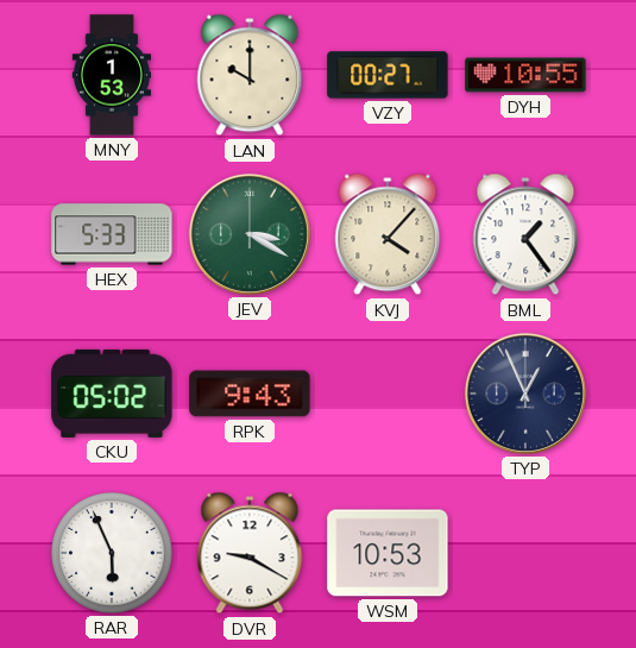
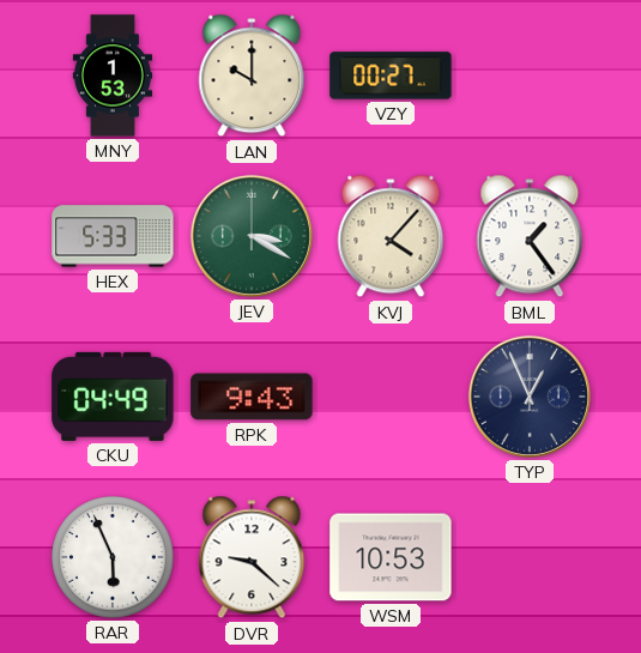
DYH: 10:55 -> none
CKU: 05:02 -> 04:49
DVR: 9:20 -> 9:22
